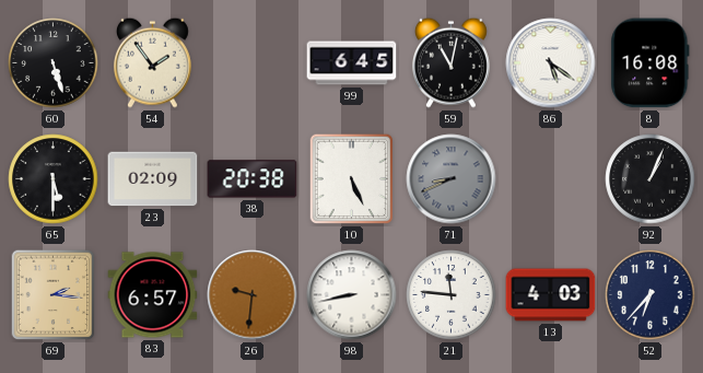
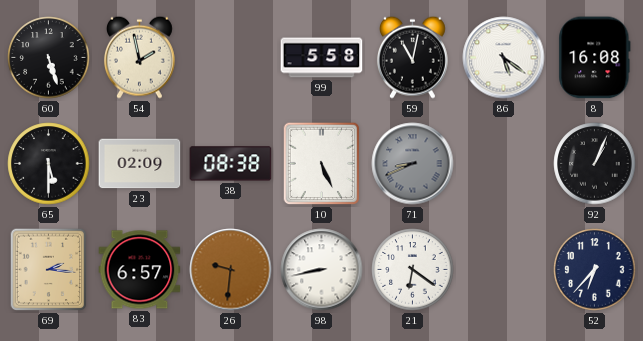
54: 1:54 -> 1:58
99: 6:45 -> 5:58
38: 20:38 -> 08:38
21: 11:46 -> 6:21
13: 4:03 -> none
